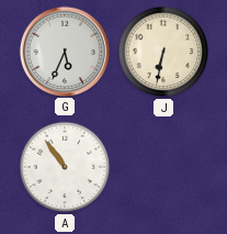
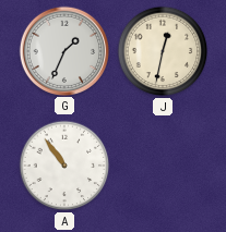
G: 5:34 -> 1:34
J: 6:32 -> 12:32
